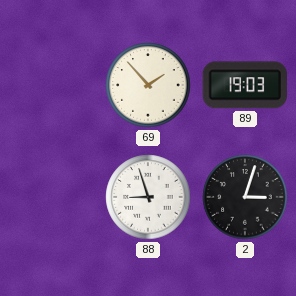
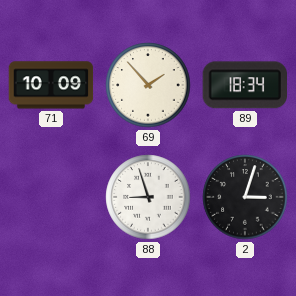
71: none -> 10:09
89: 19:03 -> 18:34
